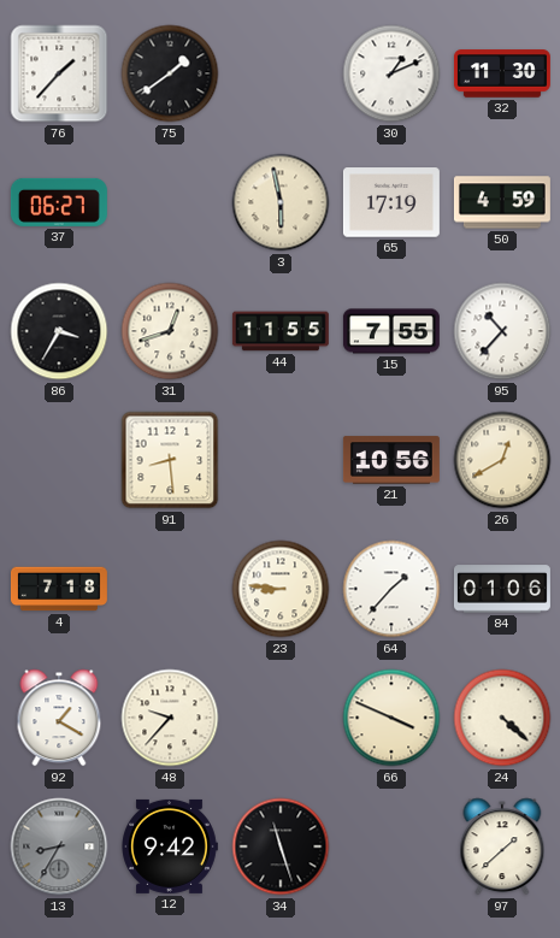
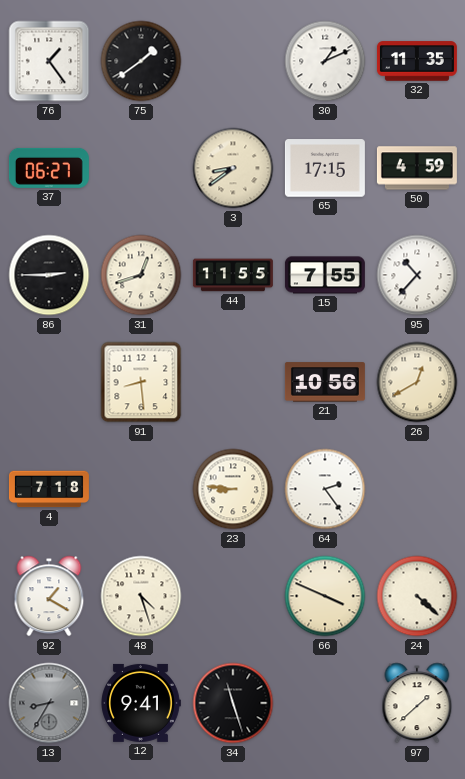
76: 1:37 -> 1:24
32: 11:30 -> 11:35
3: 5:58 -> 8:39
65: 17:19 -> 17:15
86: 3:35 -> 2:45
64: 1:37 -> 2:24
84: 01:06 -> none
48: 9:37 -> 4:27
12: 9:42 -> 9:41
